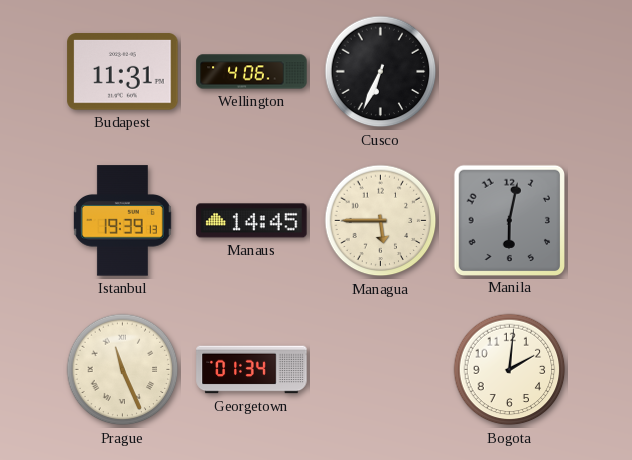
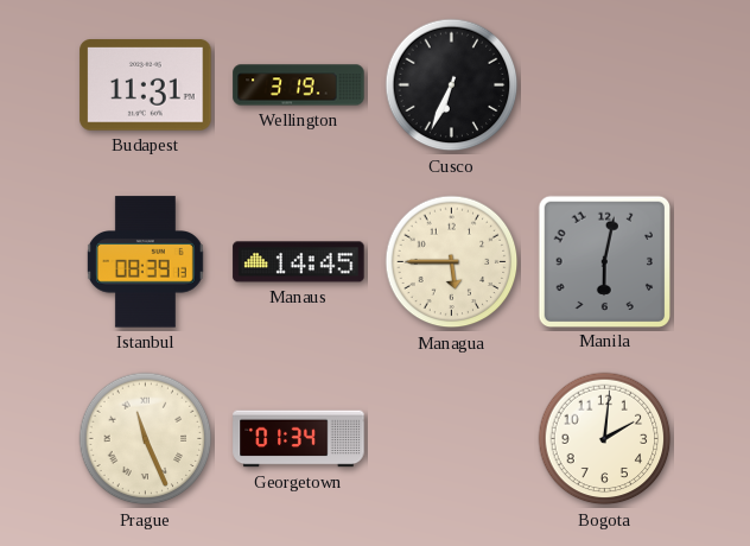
Wellington: 4:06 -> 3:19
Istanbul: 19:39 -> 08:39
